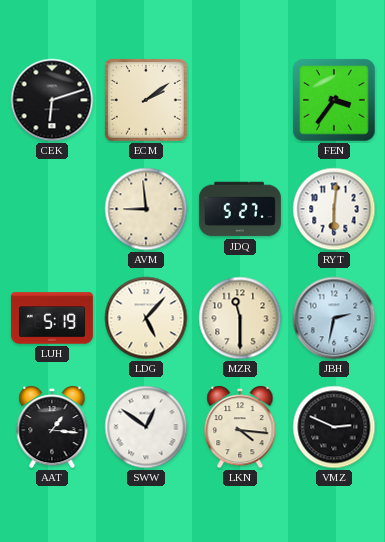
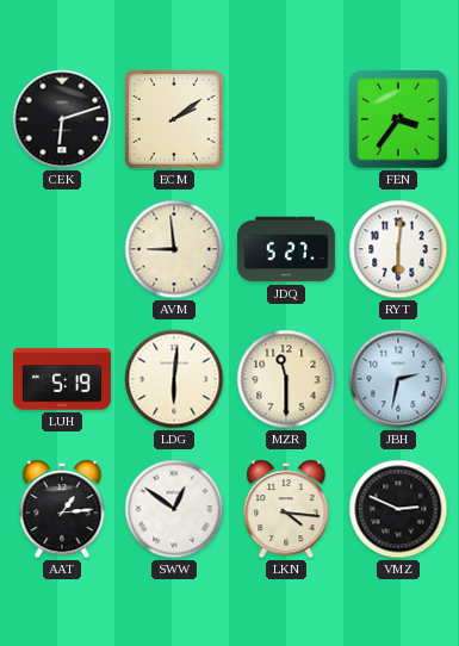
LDG: 5:07 -> 6:01
AAT: 1:16 -> 1:14
